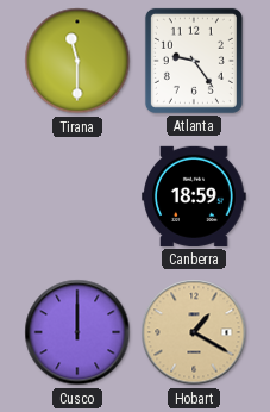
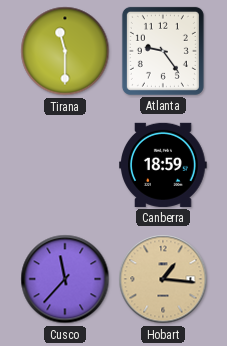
Cusco: 12:00 -> 11:37
Hobart: 1:20 -> 1:16
